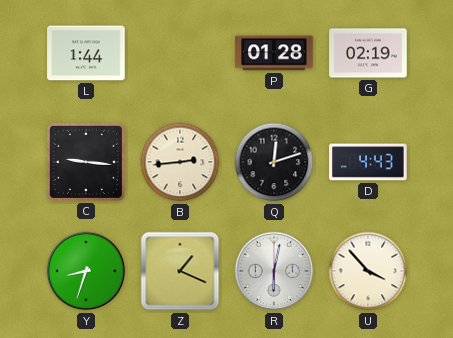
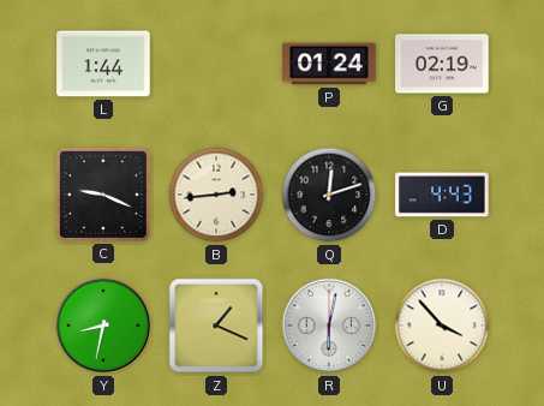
P: 01:28 -> 01:24
C: 9:16 -> 9:19
Y: 8:33 -> 8:32
